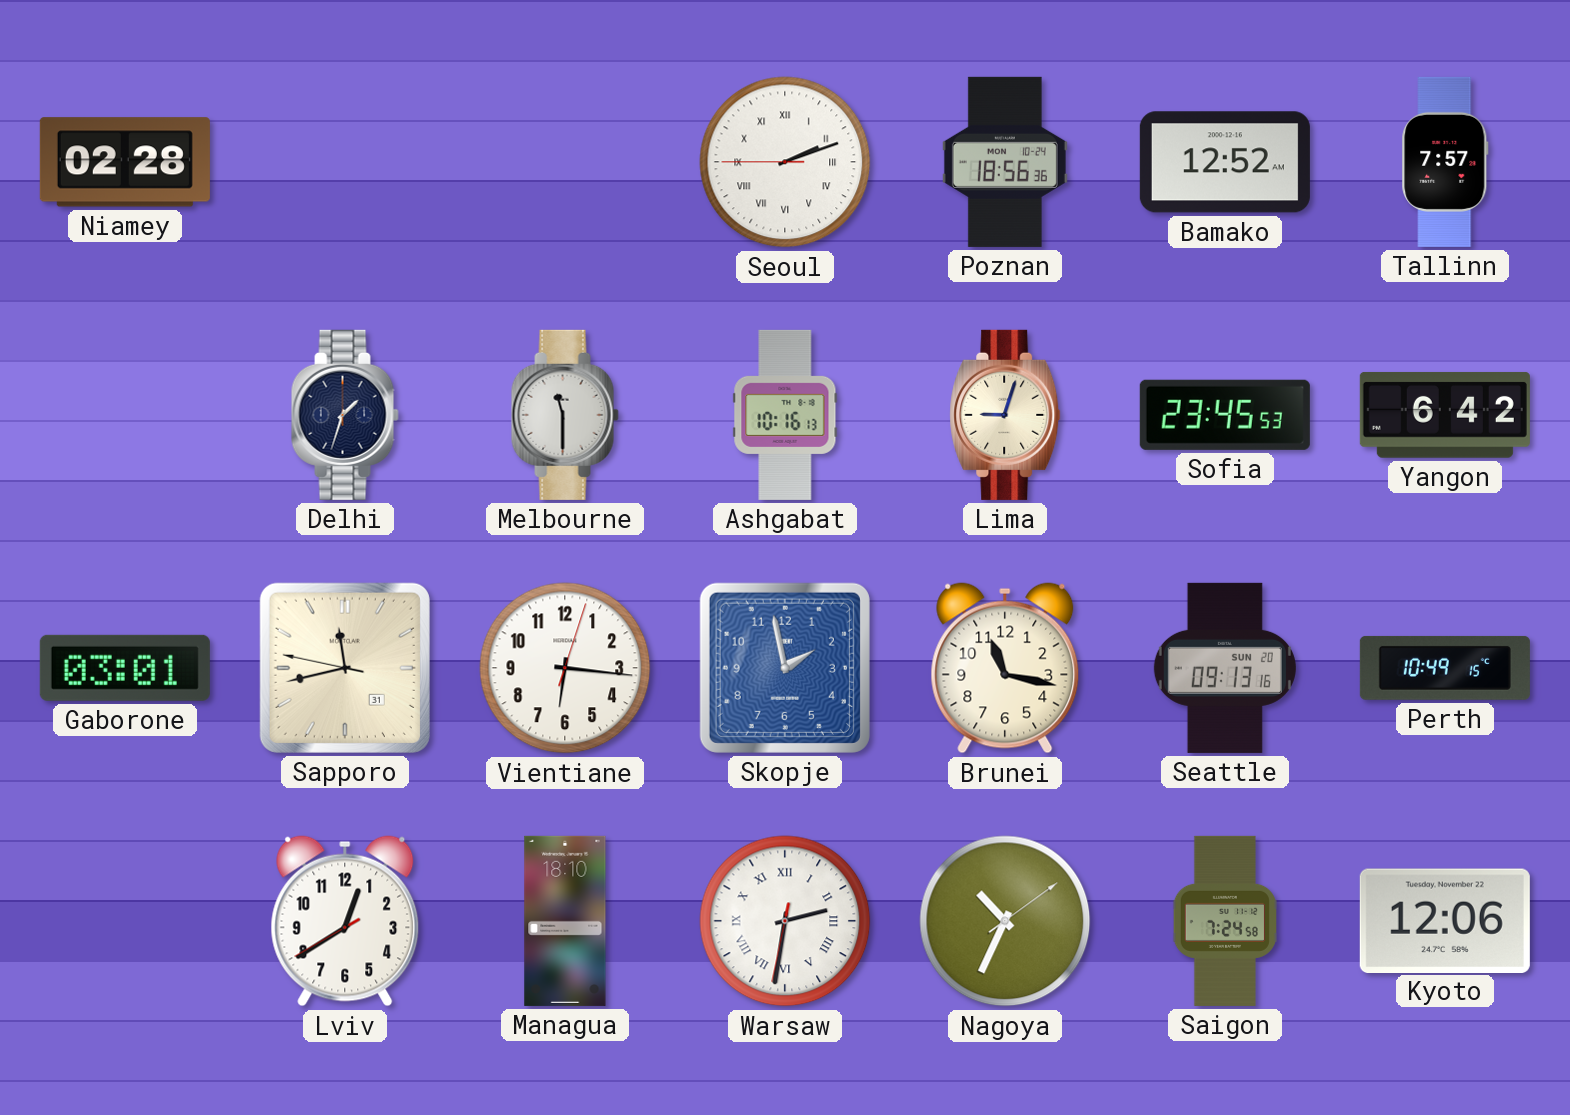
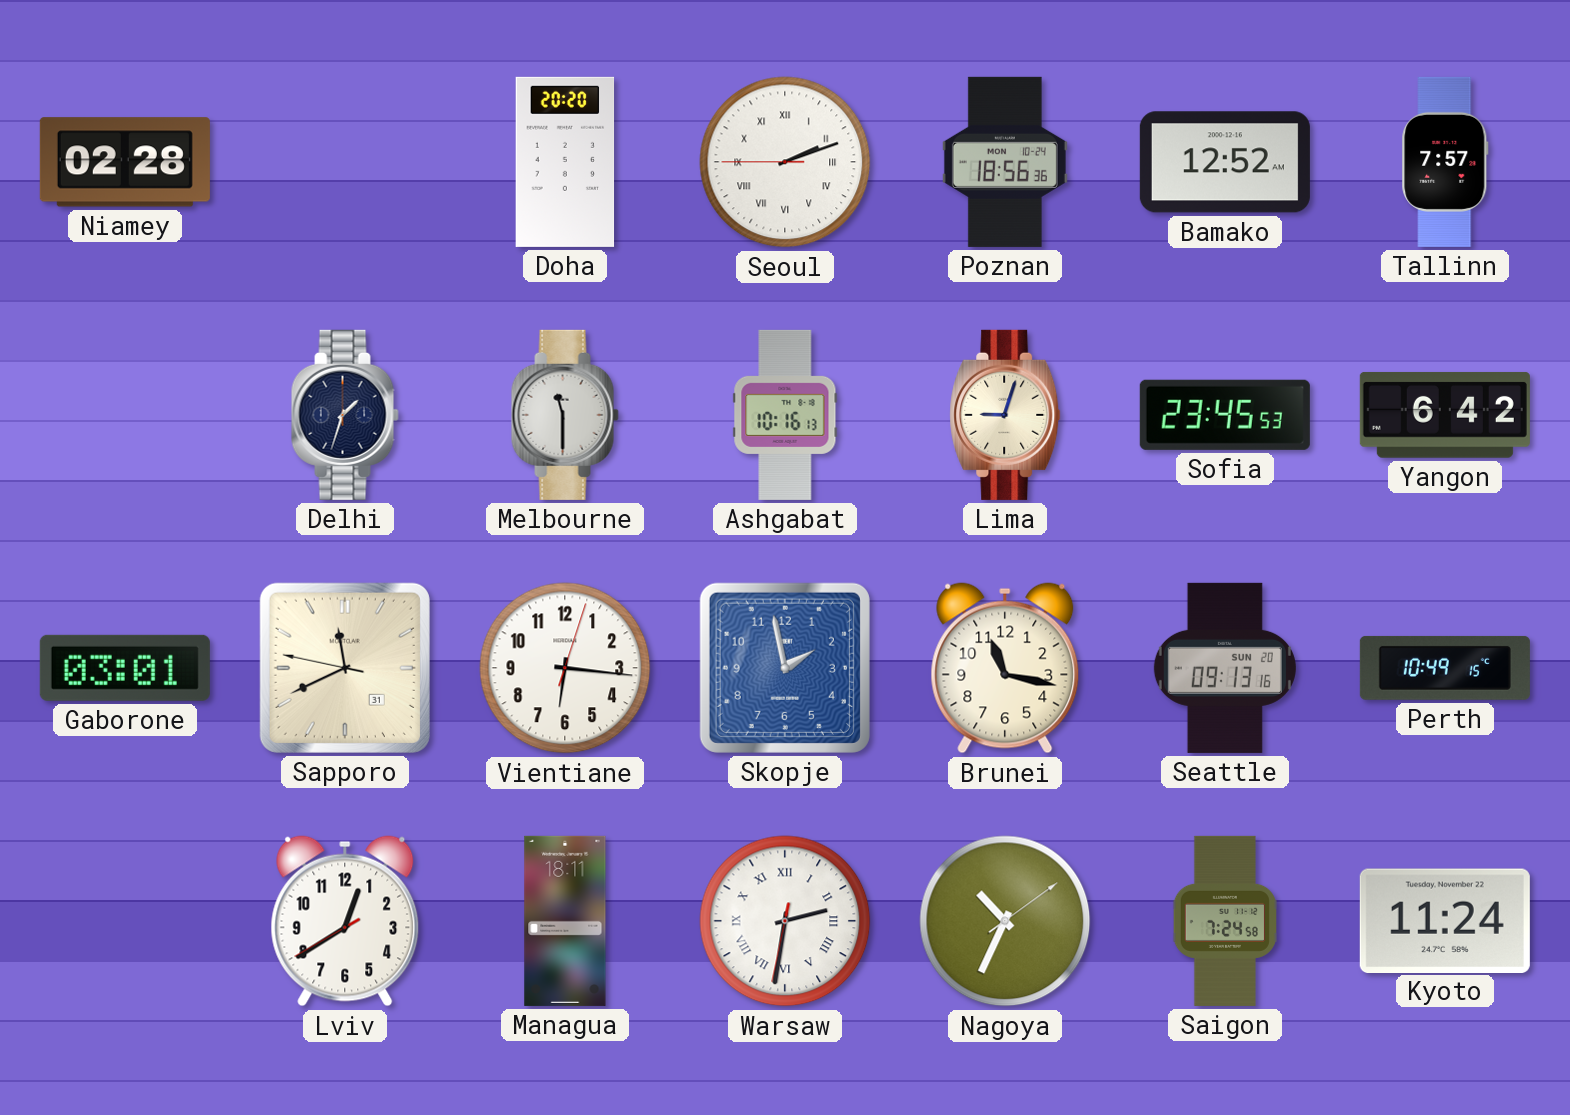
Doha: none -> 20:20
Sapporo: 11:42 -> 11:40
Managua: 18:10 -> 18:11
Kyoto: 12:06 -> 11:24
